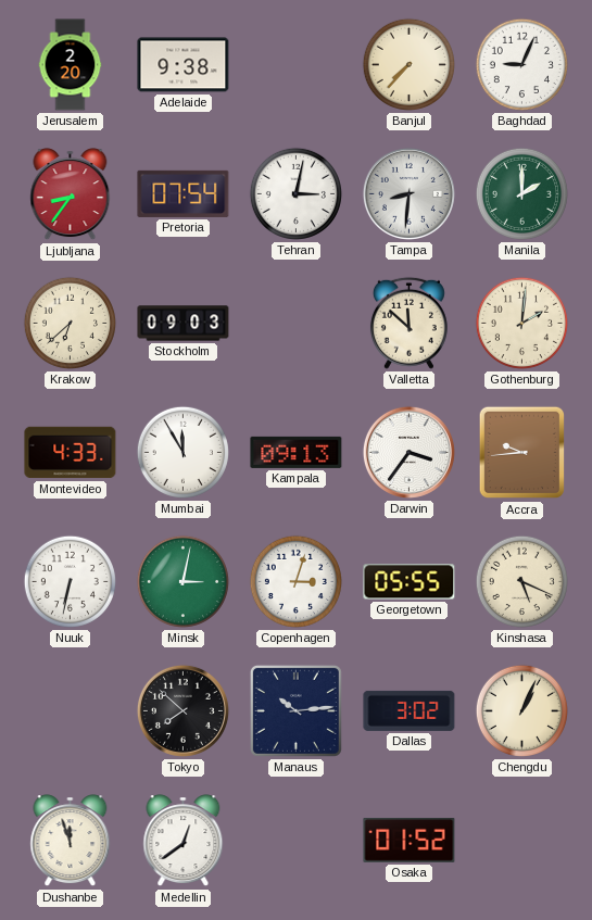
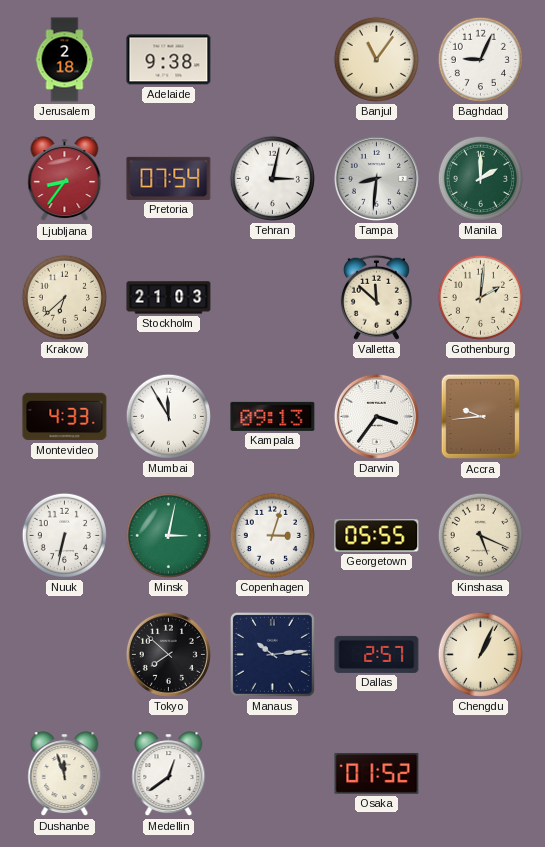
Jerusalem: 2:20 -> 2:18
Banjul: 7:37 -> 11:06
Stockholm: 09:03 -> 21:03
Dallas: 3:02 -> 2:57
